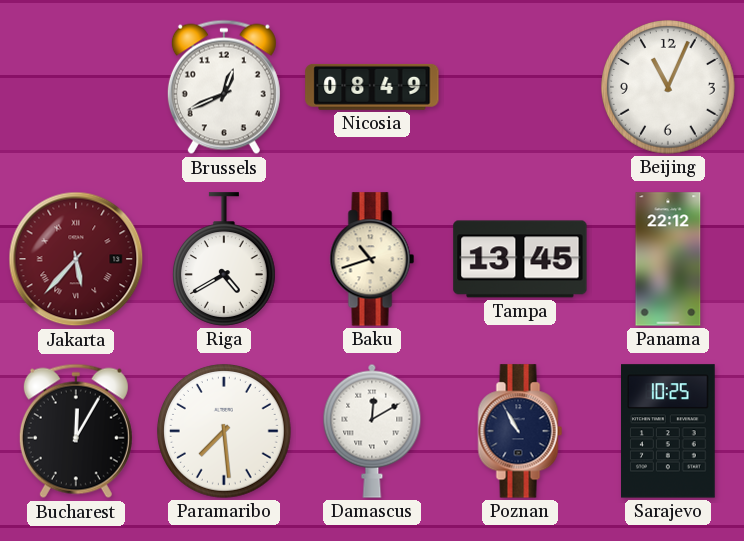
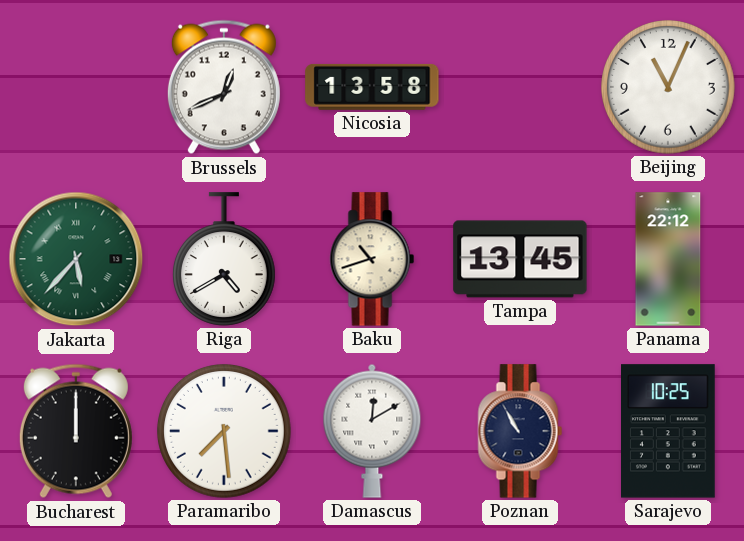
Nicosia: 08:49 -> 13:58
Jakarta dial: burgundy -> green
Bucharest: 12:05 -> 12:00
